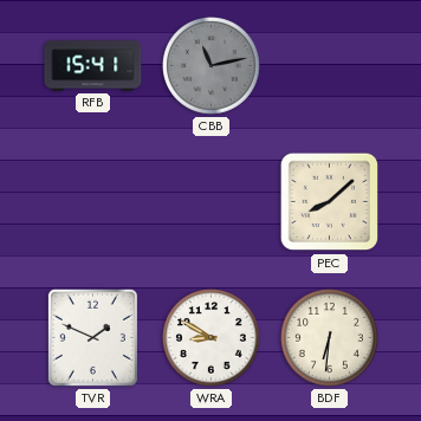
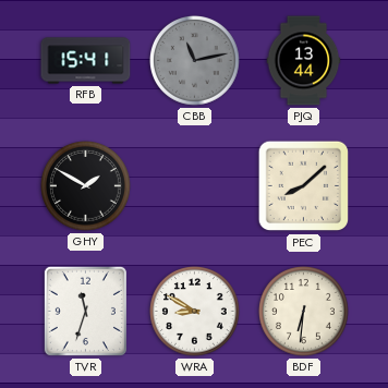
PJQ: none -> 13:44
GHY: none -> 1:50
TVR: 1:49 -> 11:33
